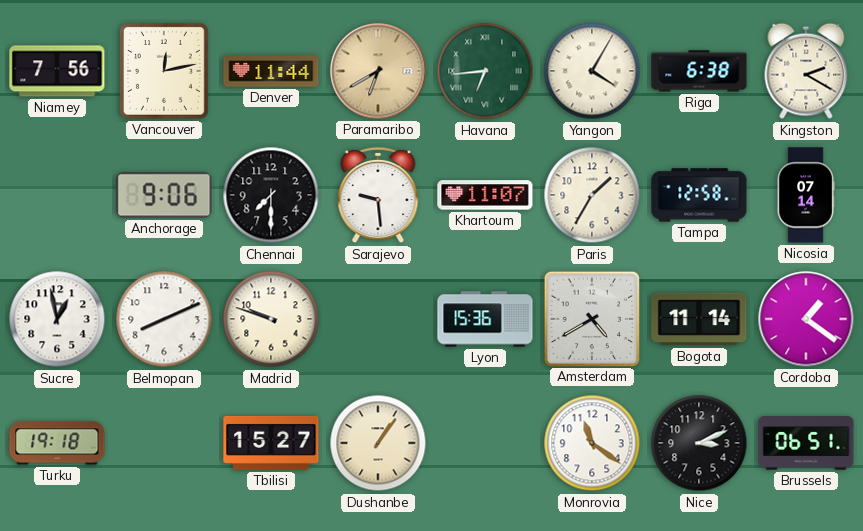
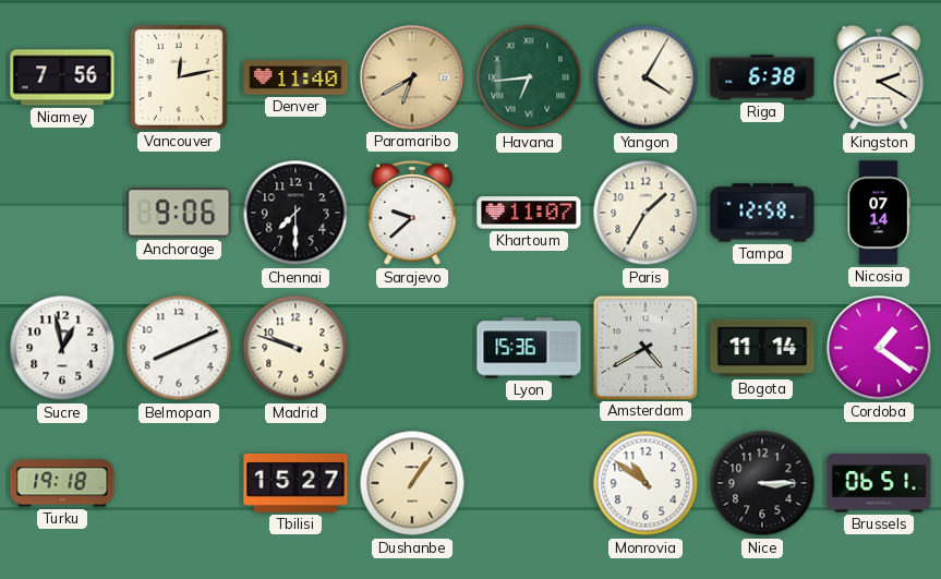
Denver: 11:44 -> 11:40
Sarajevo: 9:29 -> 9:38
Monrovia: 11:21 -> 10:51
Nice: 3:11 -> 3:15
